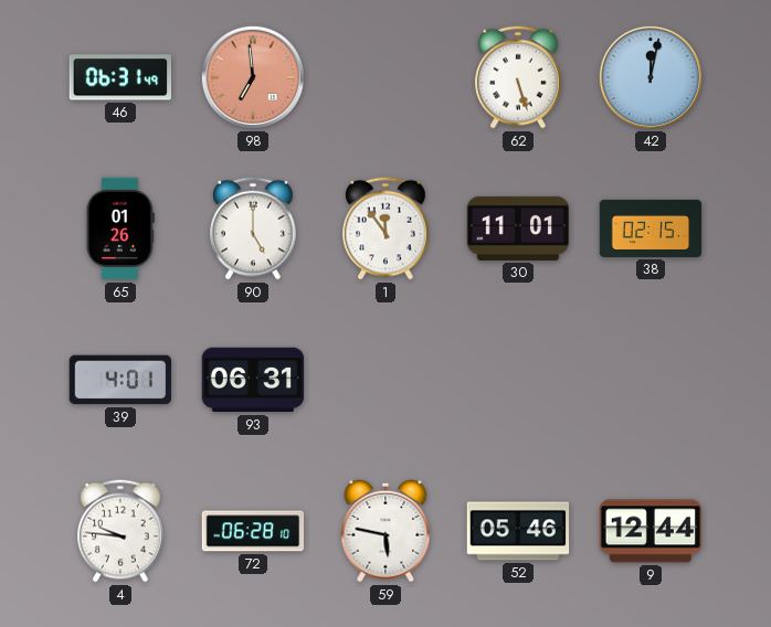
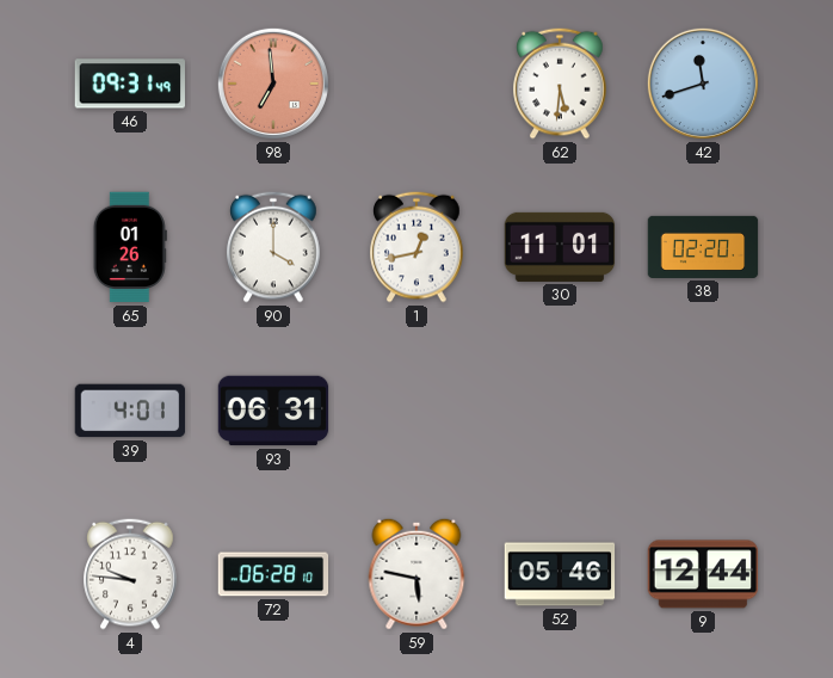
46: 06:31 -> 09:31
62: 5:27 -> 5:31
42: 12:02 -> 11:42
90: 5:00 -> 4:00
1: 11:54 -> 12:43
38: 02:15 -> 02:20
